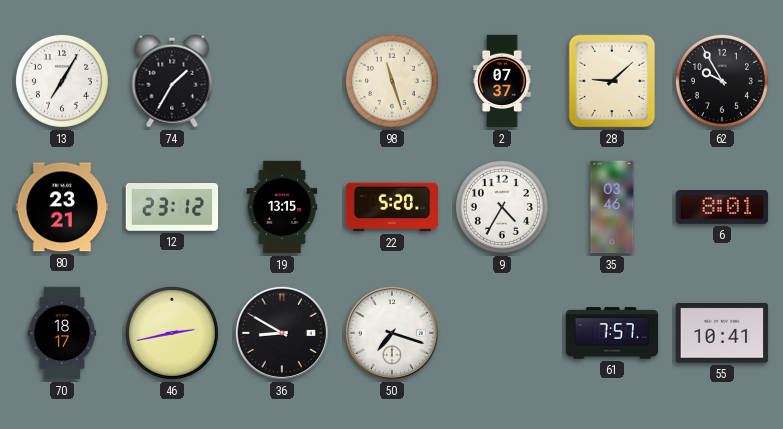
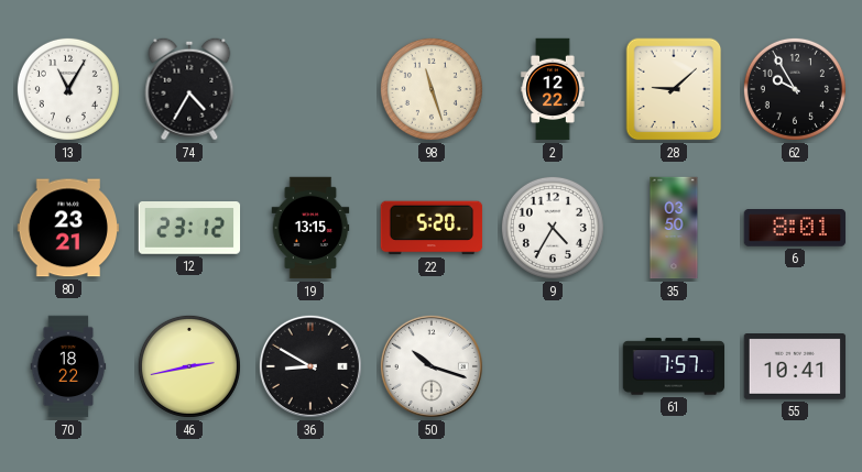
13: 7:05 -> 11:05
74: 1:35 -> 4:35
2: 07:37 -> 12:22
35: 03:46 -> 03:50
70: 18:17 -> 18:22
50: 7:18 -> 10:18
